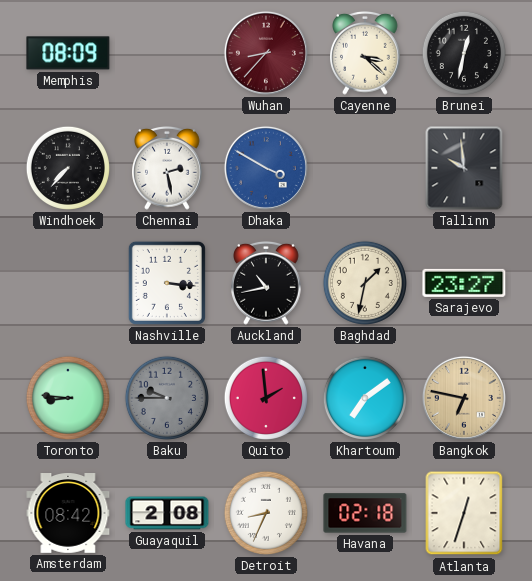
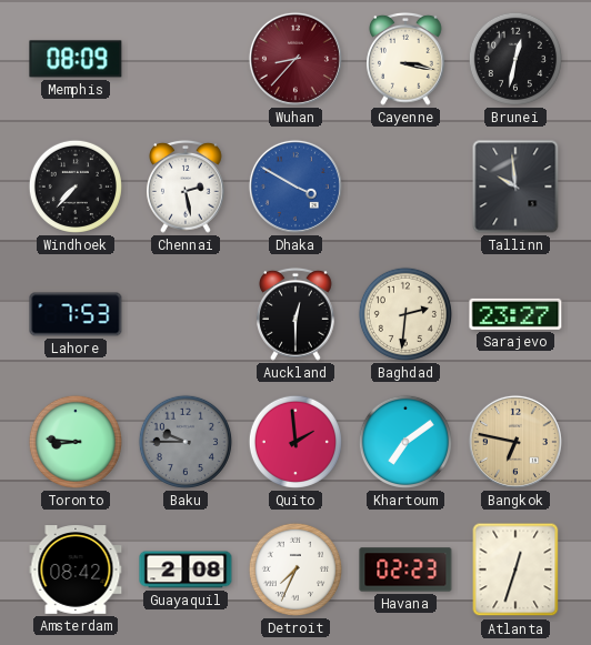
Cayenne: 3:22 -> 3:17
Lahore: none -> 7:53
Nashville: 3:16 -> none
Auckland: 10:43 -> 12:30
Baghdad: 1:32 -> 2:31
Detroit: 8:34 -> 7:34
Havana: 02:18 -> 02:23
